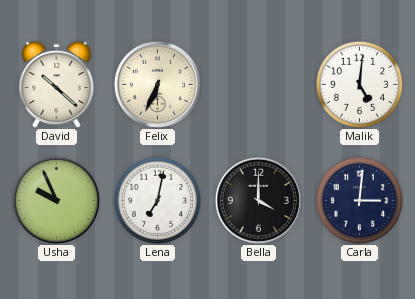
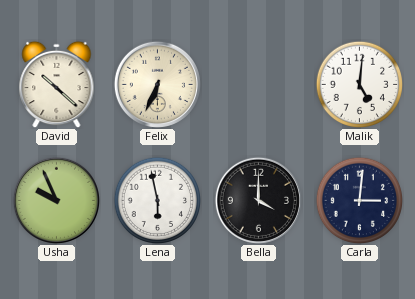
Lena: 7:02 -> 5:58
